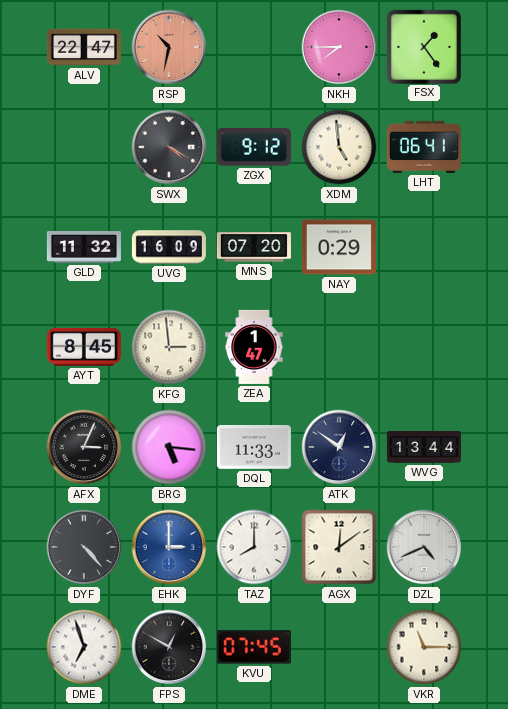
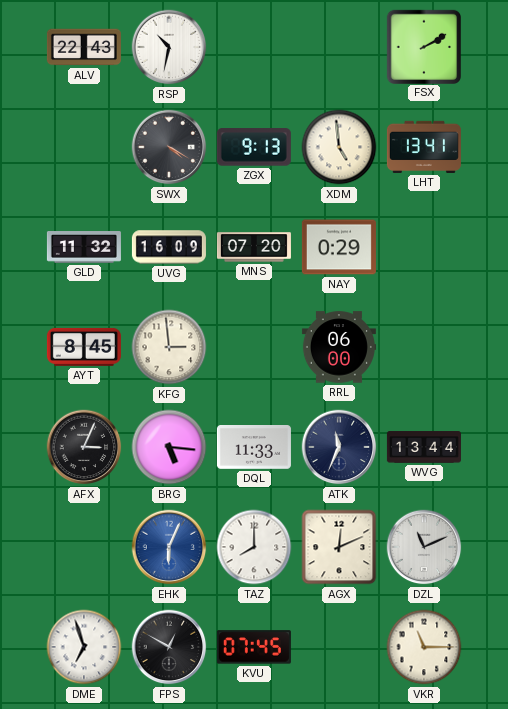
ALV: 22:47 -> 22:43
RSP dial: salmon -> white
NKH: 7:45 -> none
FSX: 1:24 -> 2:10
ZGX: 9:12 -> 9:13
LHT: 06:41 -> 13:41
ZEA: 1:47 -> none
RRL: none -> 06:00
ATK: 12:51 -> 11:34
DYF: 4:23 -> none
EHK: 3:00 -> 6:04
AGX: 12:09 -> 12:11
DZL: 4:41 -> 11:11
